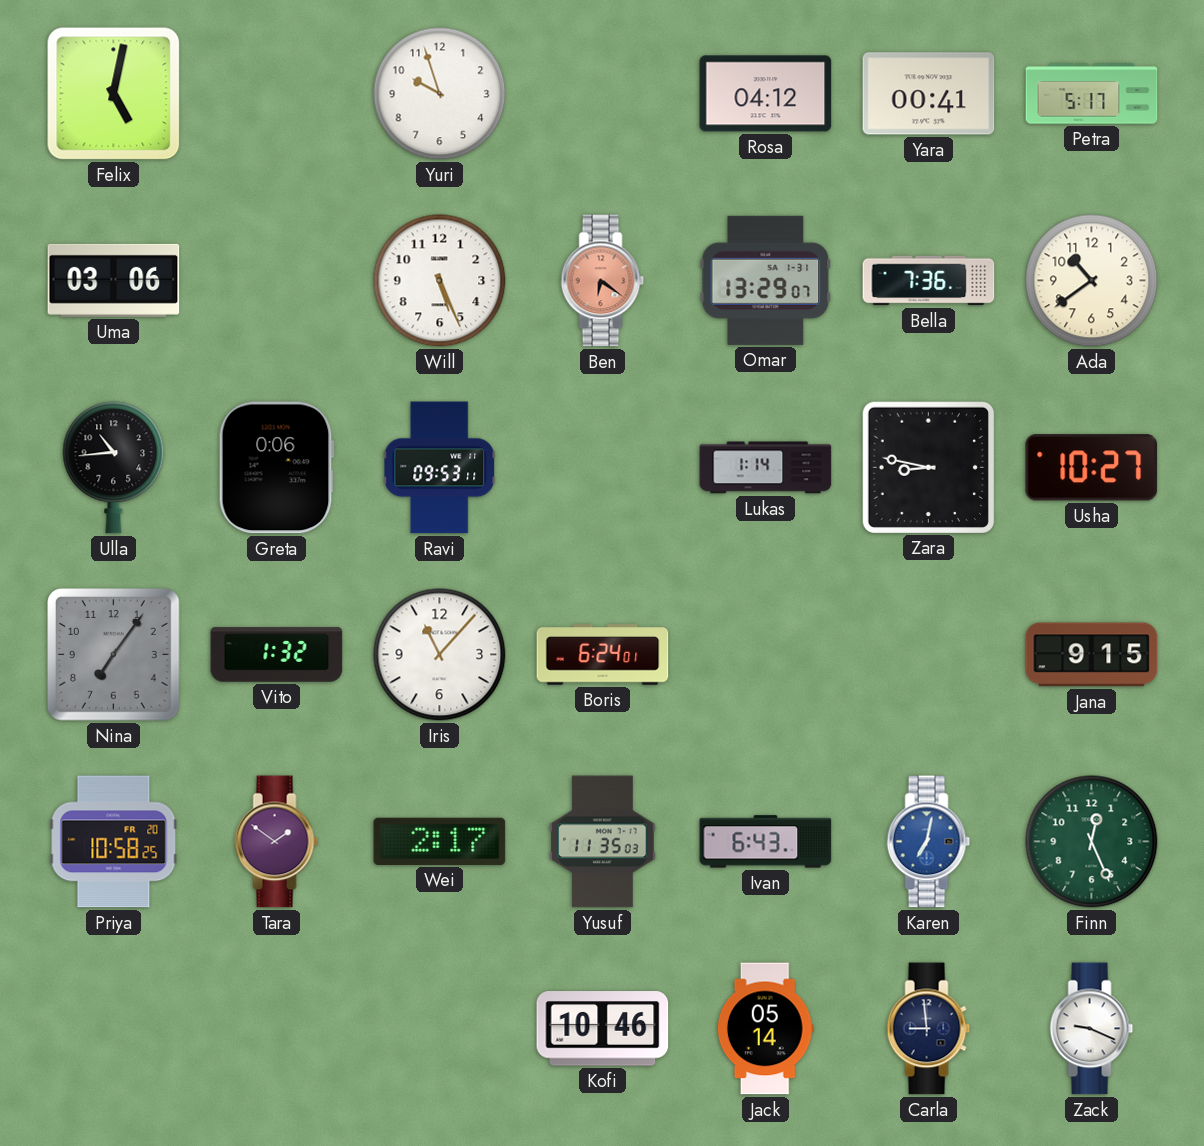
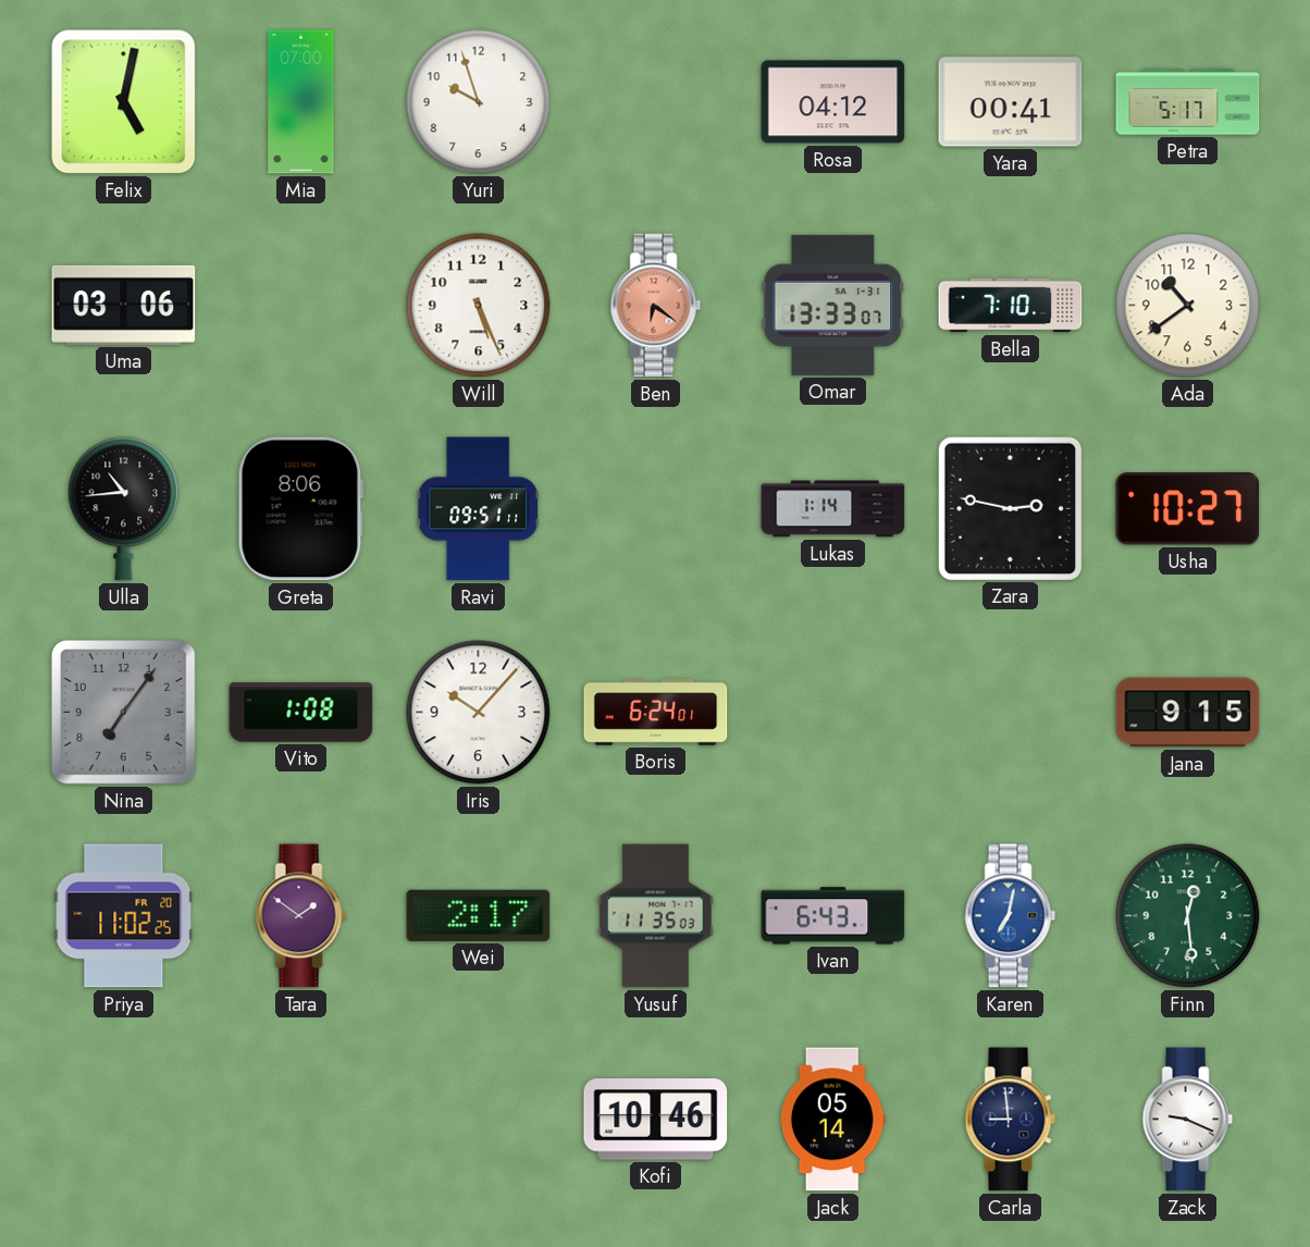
Mia: none -> 07:00
Omar: 13:29 -> 13:33
Bella: 7:36 -> 7:10
Greta: 0:06 -> 8:06
Ravi: 09:53 -> 09:51
Zara: 8:47 -> 2:47
Vito: 1:32 -> 1:08
Iris: 11:07 -> 10:07
Priya: 10:58 -> 11:02
Finn: 12:26 -> 12:29
